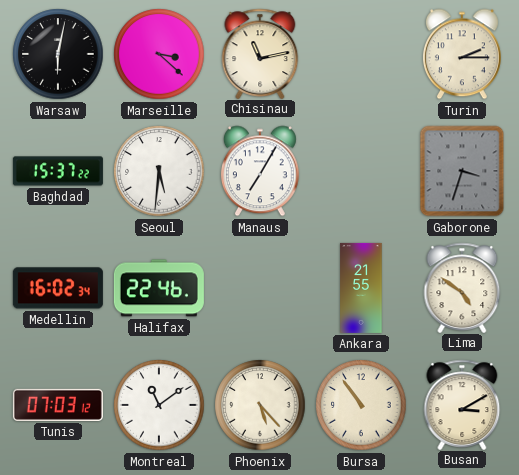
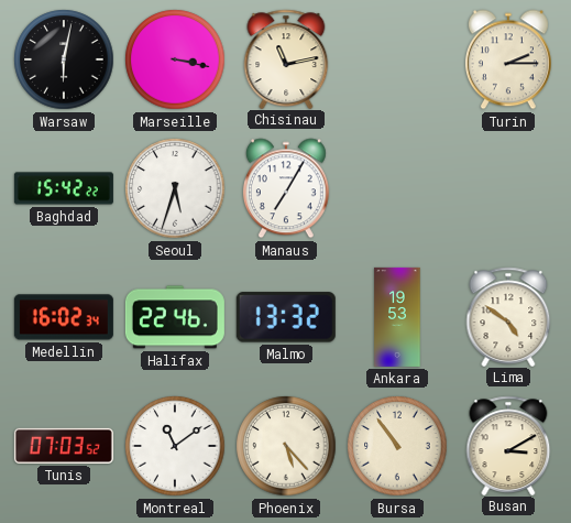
Marseille: 3:22 -> 3:17
Baghdad: 15:37 -> 15:42
Seoul: 5:31 -> 5:33
Gaborone: 3:33 -> none
Malmo: none -> 13:32
Ankara: 21:55 -> 19:53
Tunis: 07:03:12 -> 07:03:52
